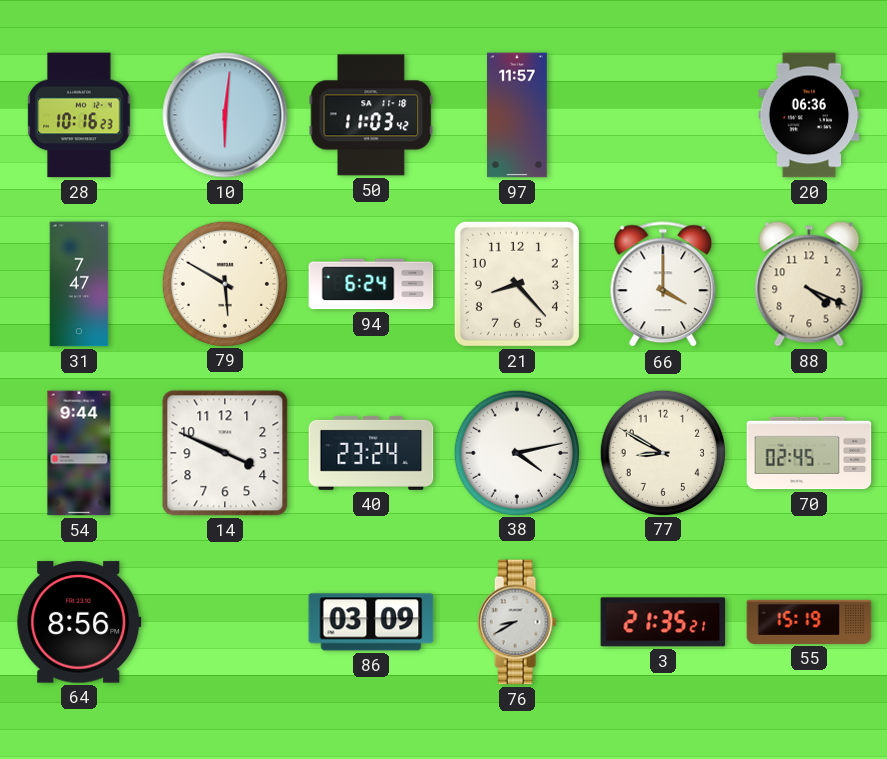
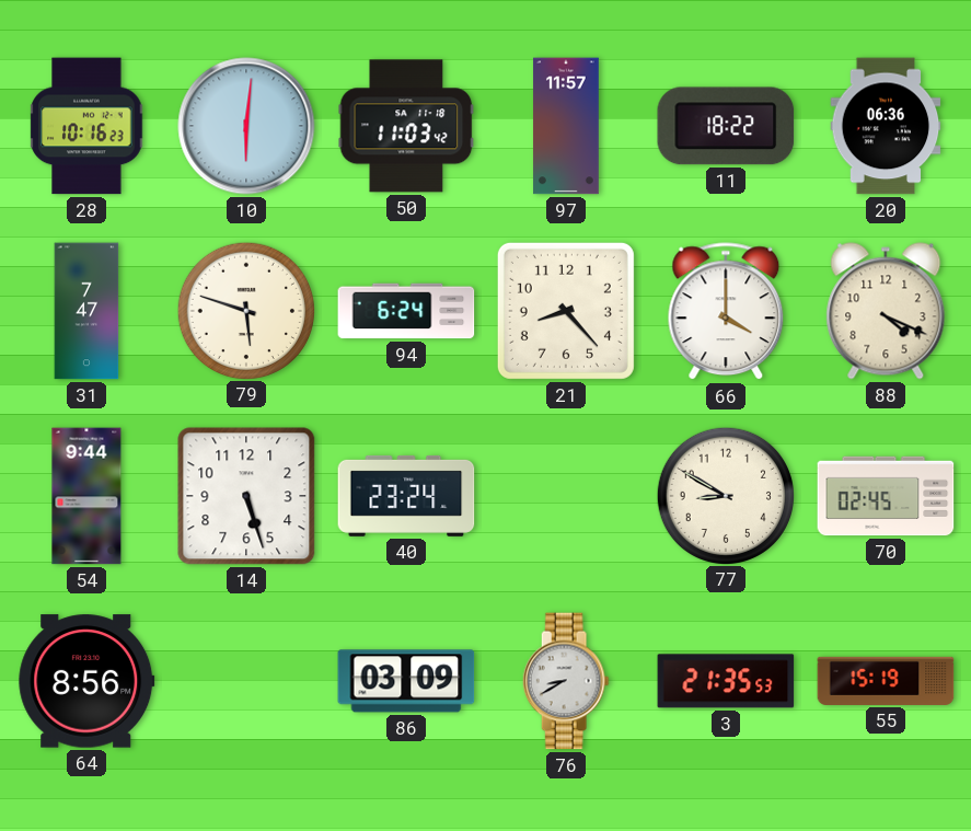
11: none -> 18:22
79: 5:50 -> 5:48
14: 3:49 -> 5:27
38: 4:13 -> none
3: 21:35:21 -> 21:35:53
